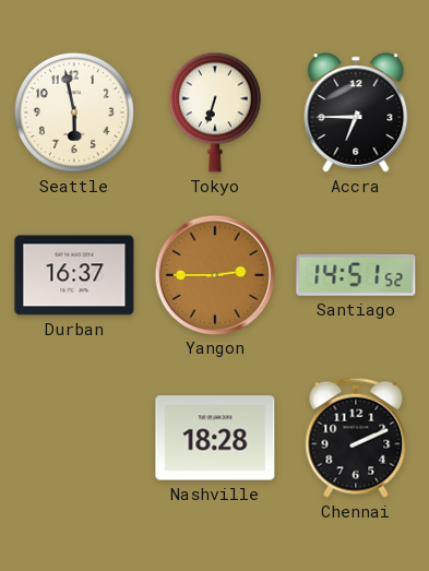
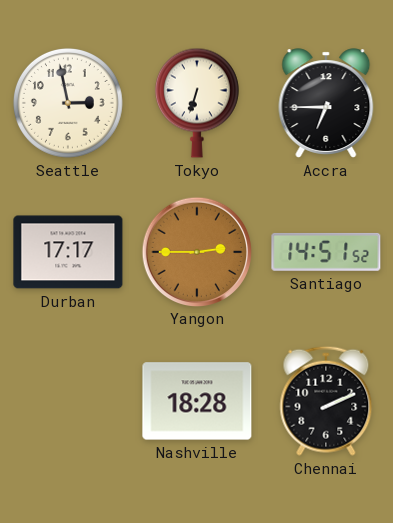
Seattle: 5:58 -> 2:58
Durban: 16:37 -> 17:17
